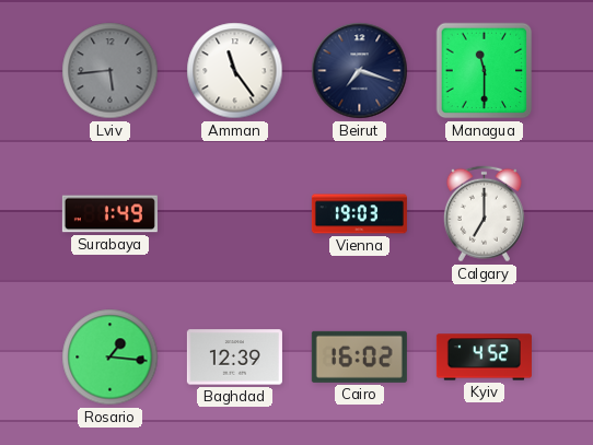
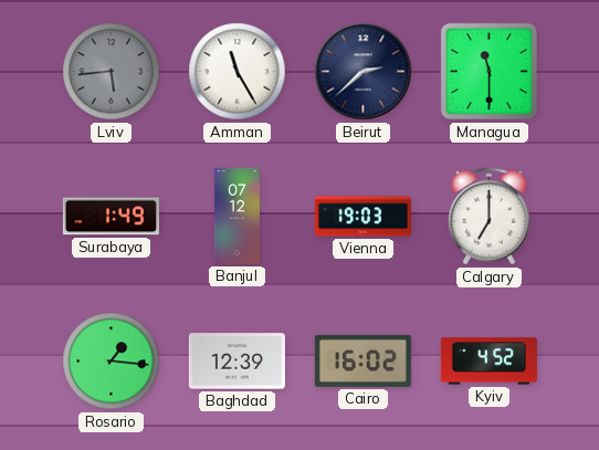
Amman: 11:24 -> 11:25
Beirut: 7:18 -> 2:38
Banjul: none -> 07:12
